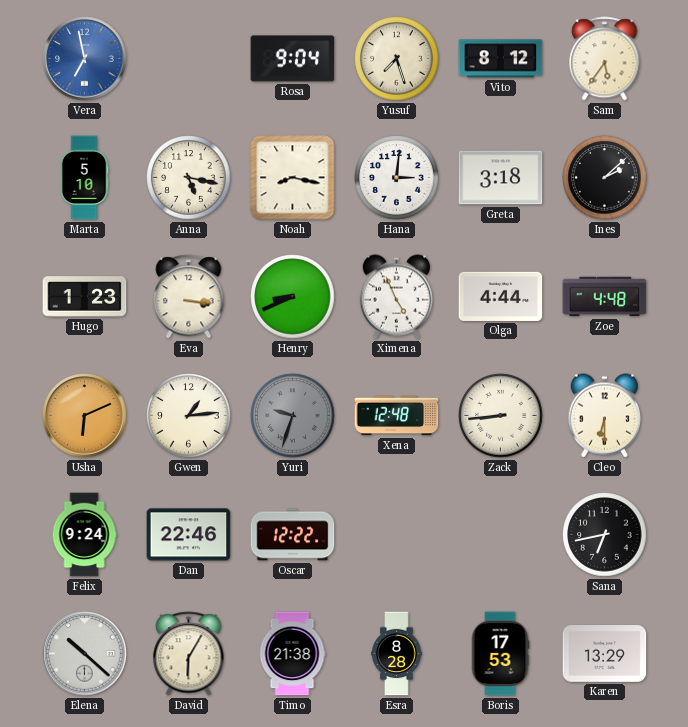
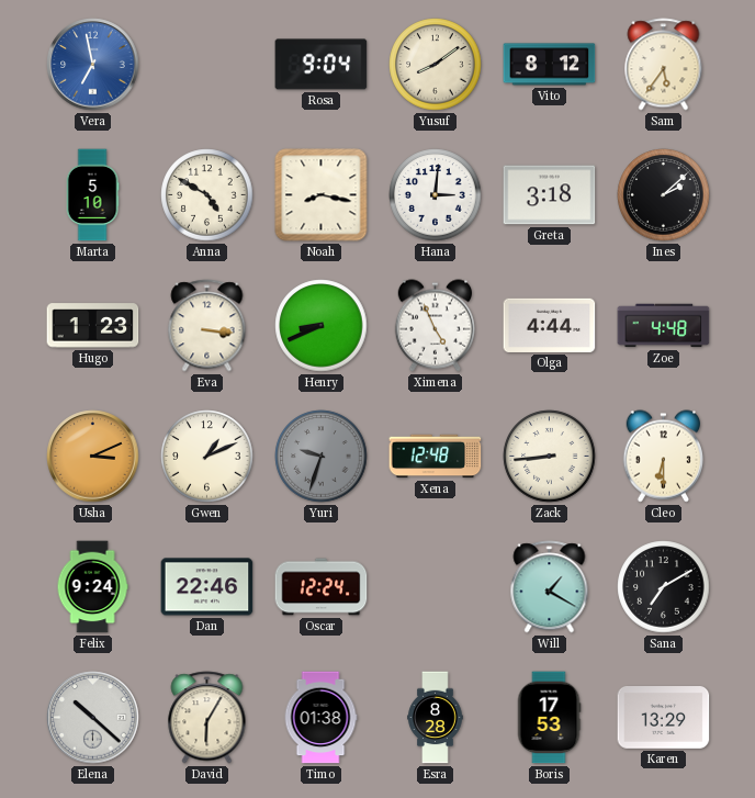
Yusuf: 7:27 -> 8:09
Anna: 5:17 -> 4:50
Usha: 6:11 -> 3:11
Gwen: 1:14 -> 1:11
Oscar: 12:22 -> 12:24
Will: none -> 1:20
Sana: 6:43 -> 7:10
Timo: 21:38 -> 01:38
